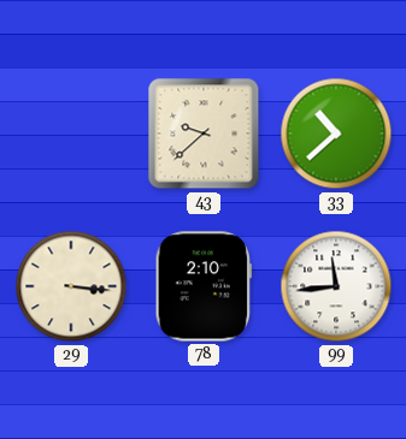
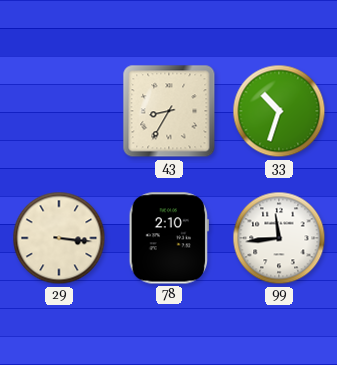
43: 9:38 -> 8:35
33: 10:38 -> 10:33
